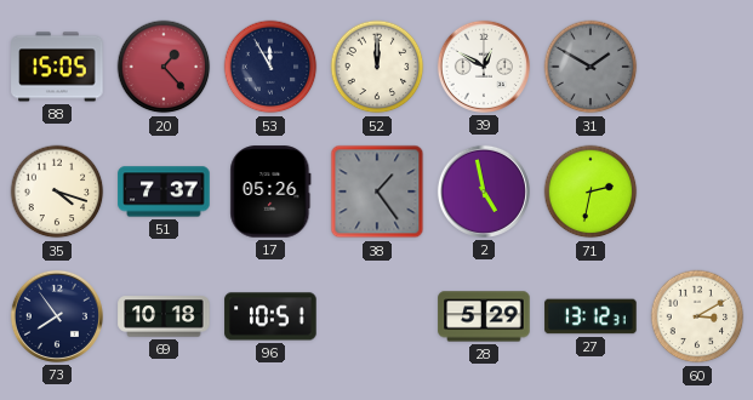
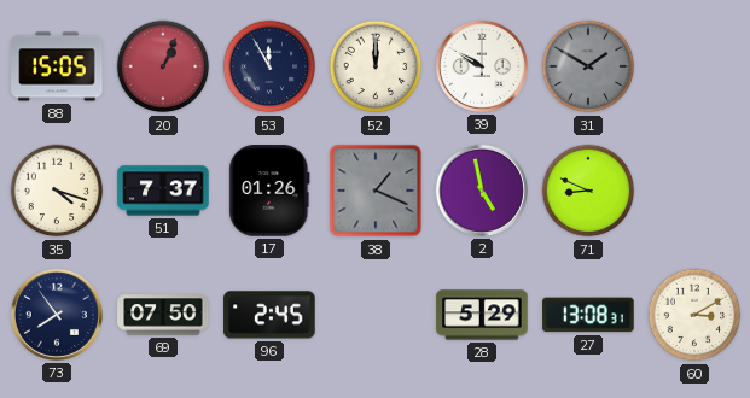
20: 1:23 -> 1:04
39: 12:50 -> 9:50
17: 05:26 -> 01:26
38: 1:24 -> 1:19
71: 2:32 -> 8:49
69: 10:18 -> 07:50
96: 10:51 -> 2:45
27: 13:12 -> 13:08
